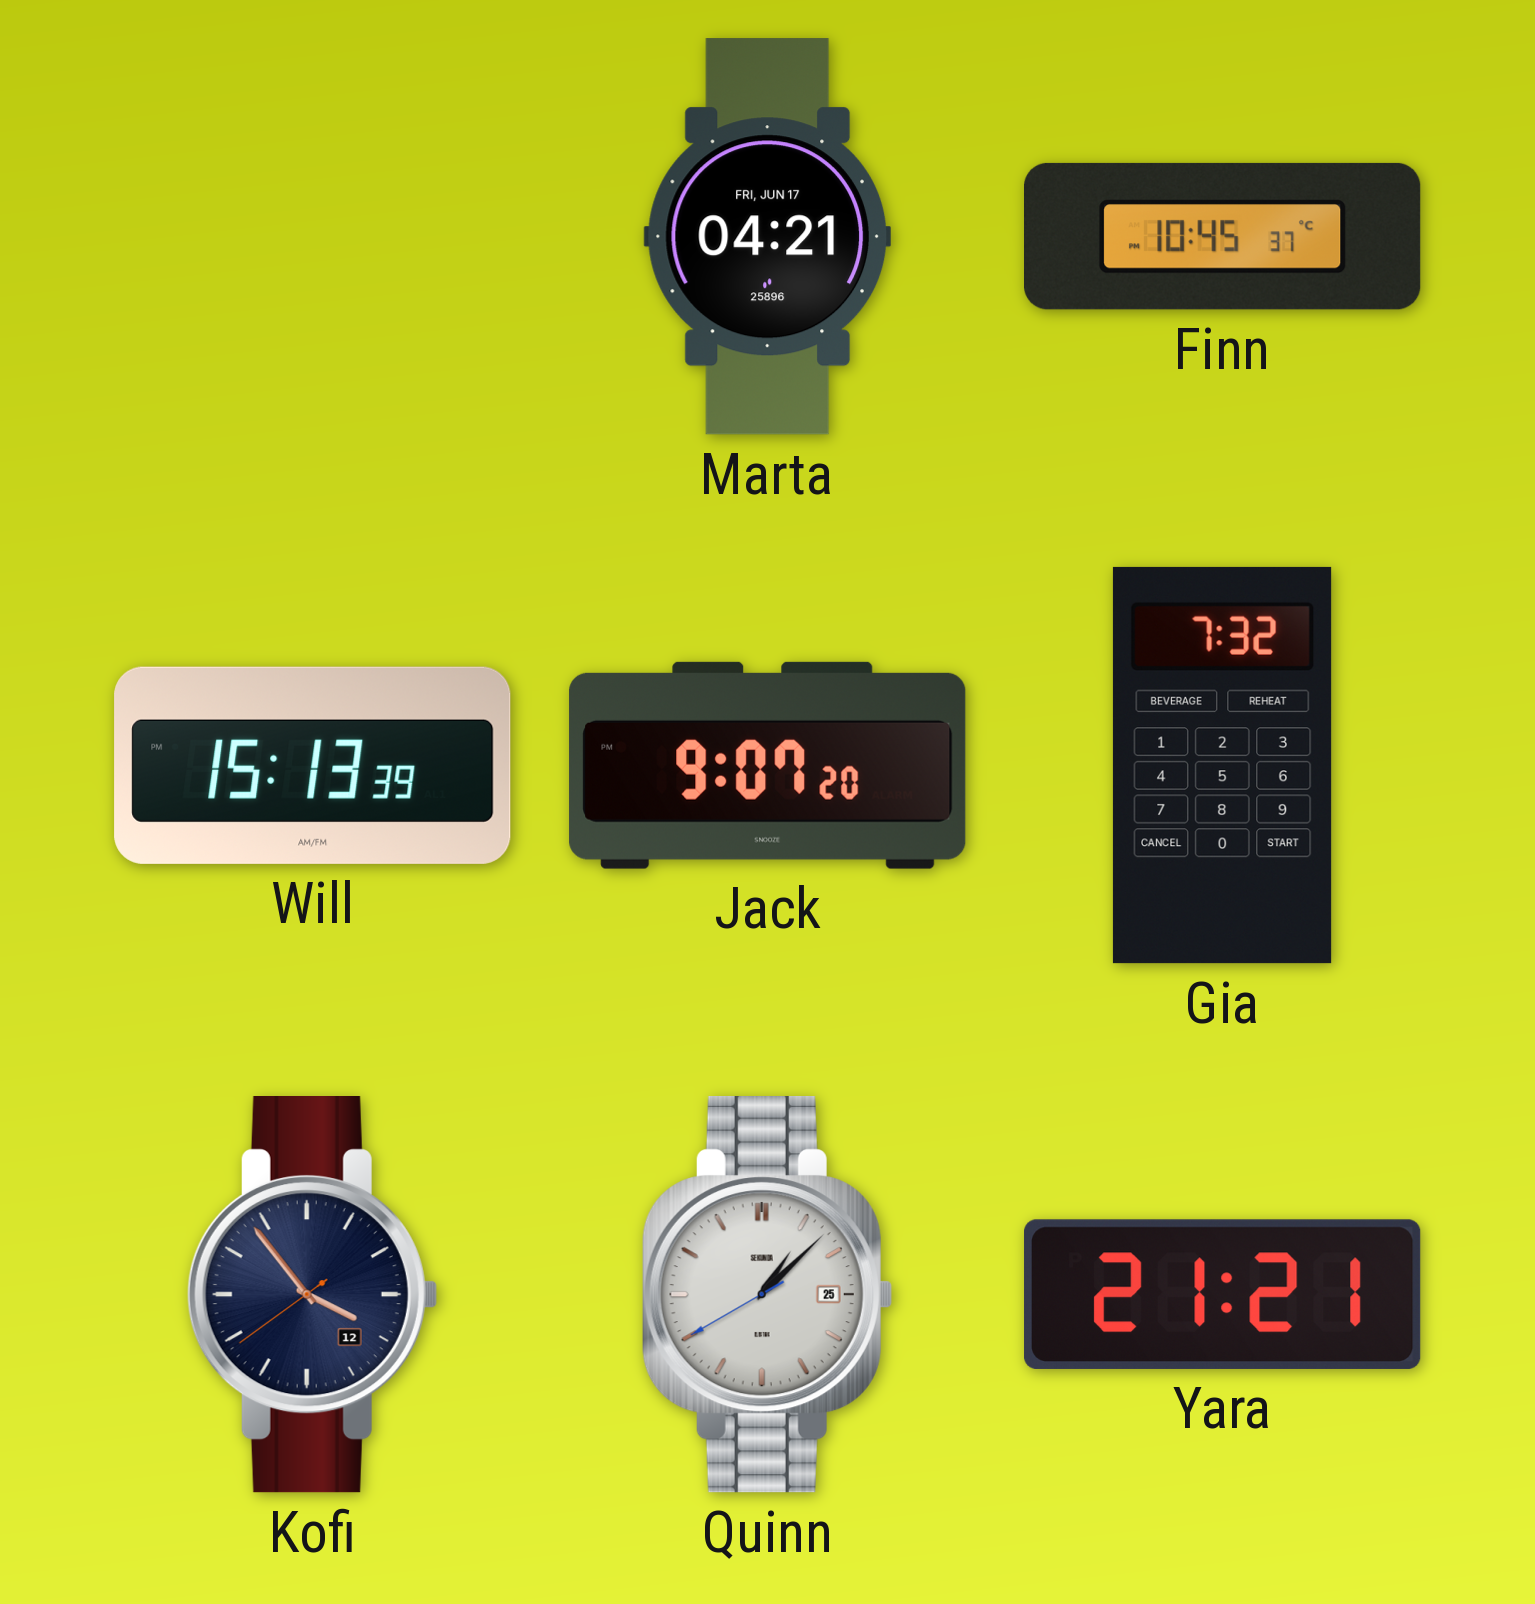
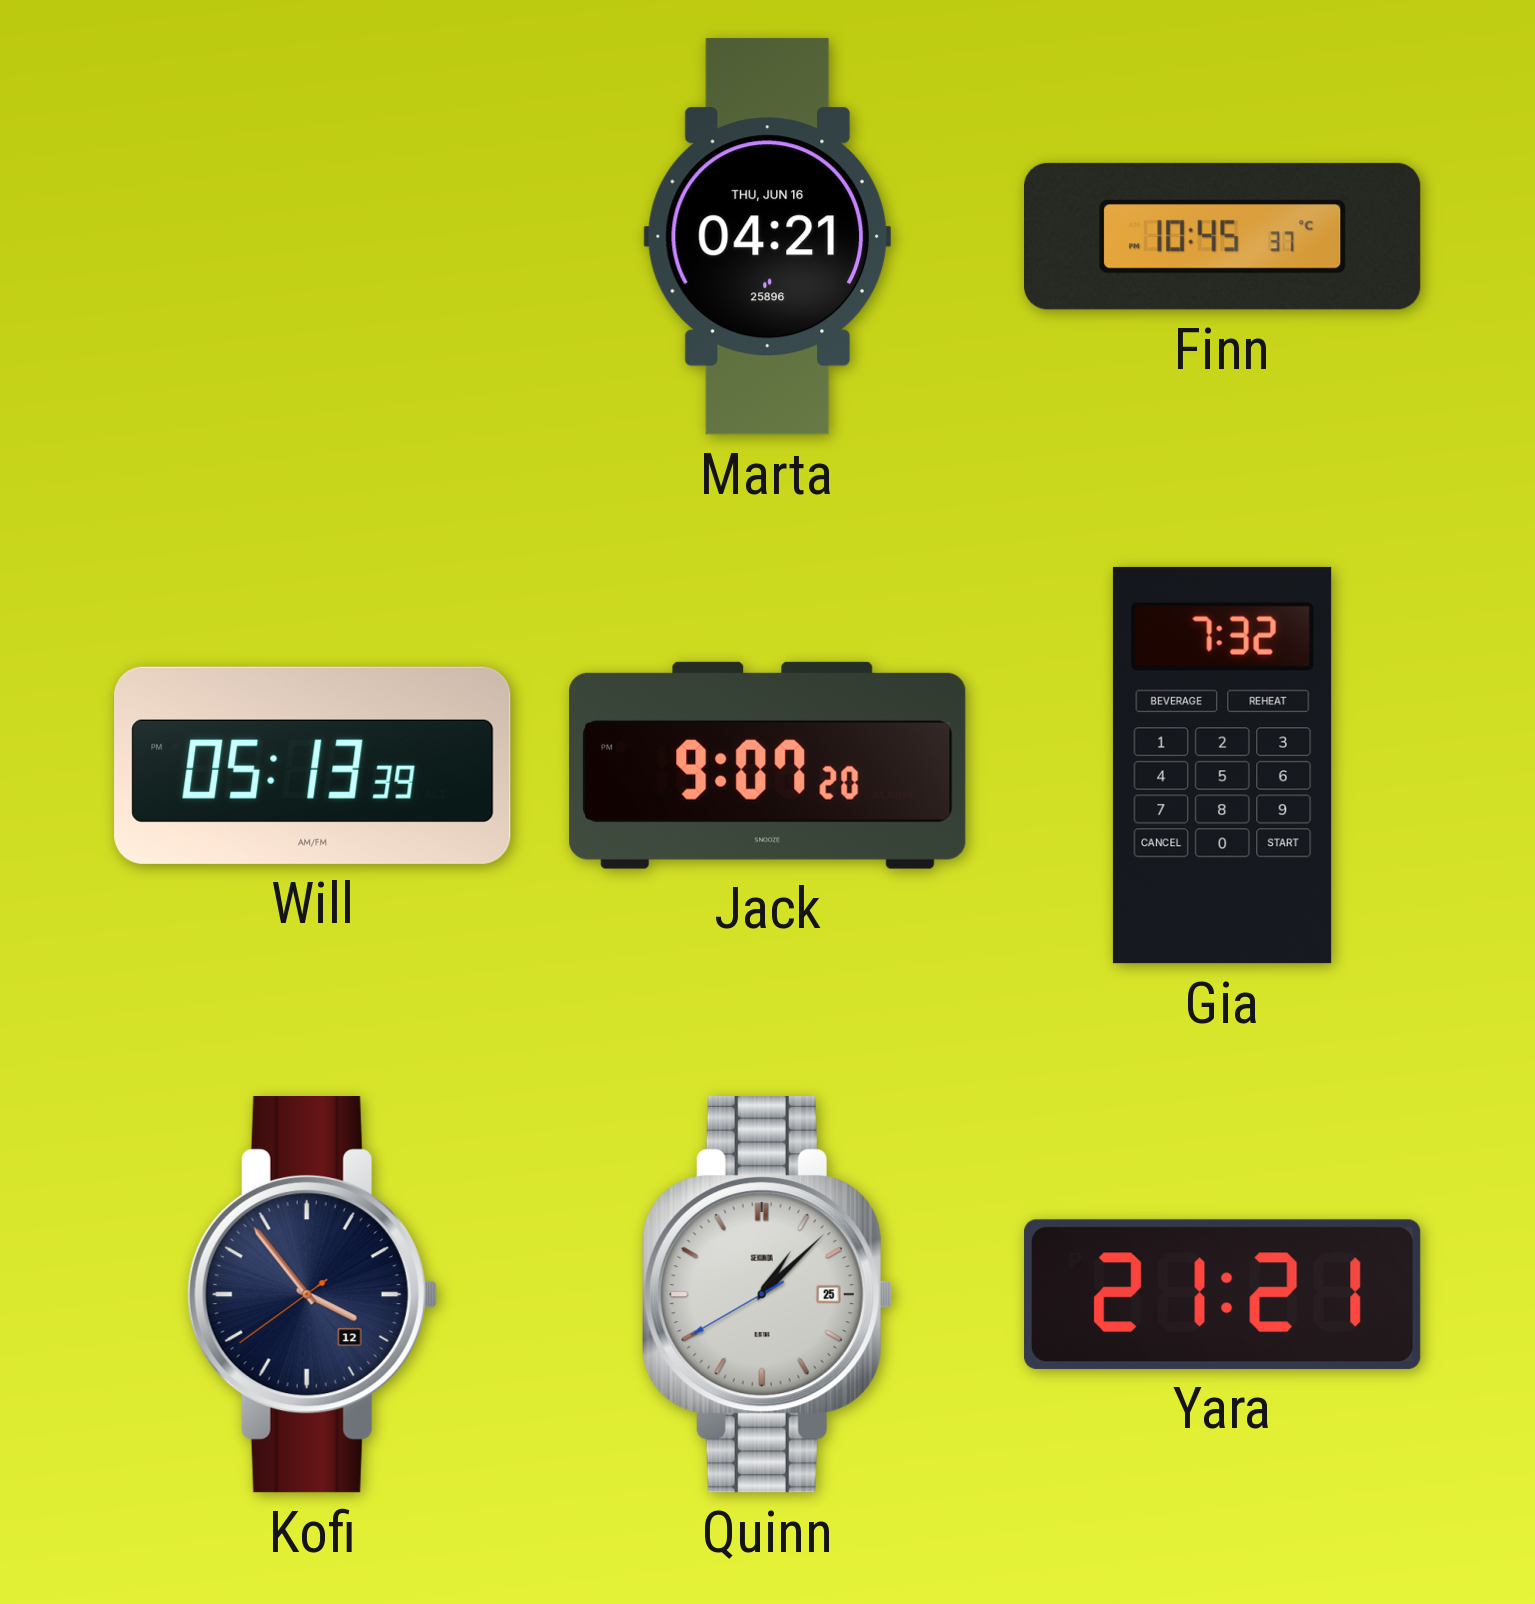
Marta date: FRI, JUN 17 -> THU, JUN 16
Will: 15:13 -> 05:13
